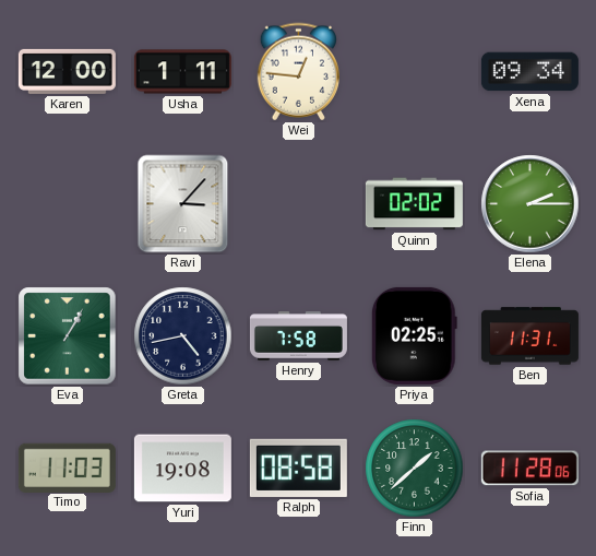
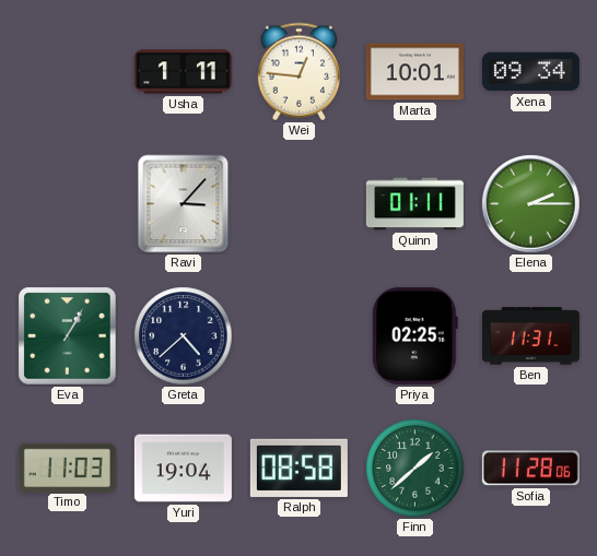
Karen: 12:00 -> none
Marta: none -> 10:01
Quinn: 02:02 -> 01:11
Greta: 4:43 -> 4:38
Henry: 7:58 -> none
Yuri: 19:08 -> 19:04
